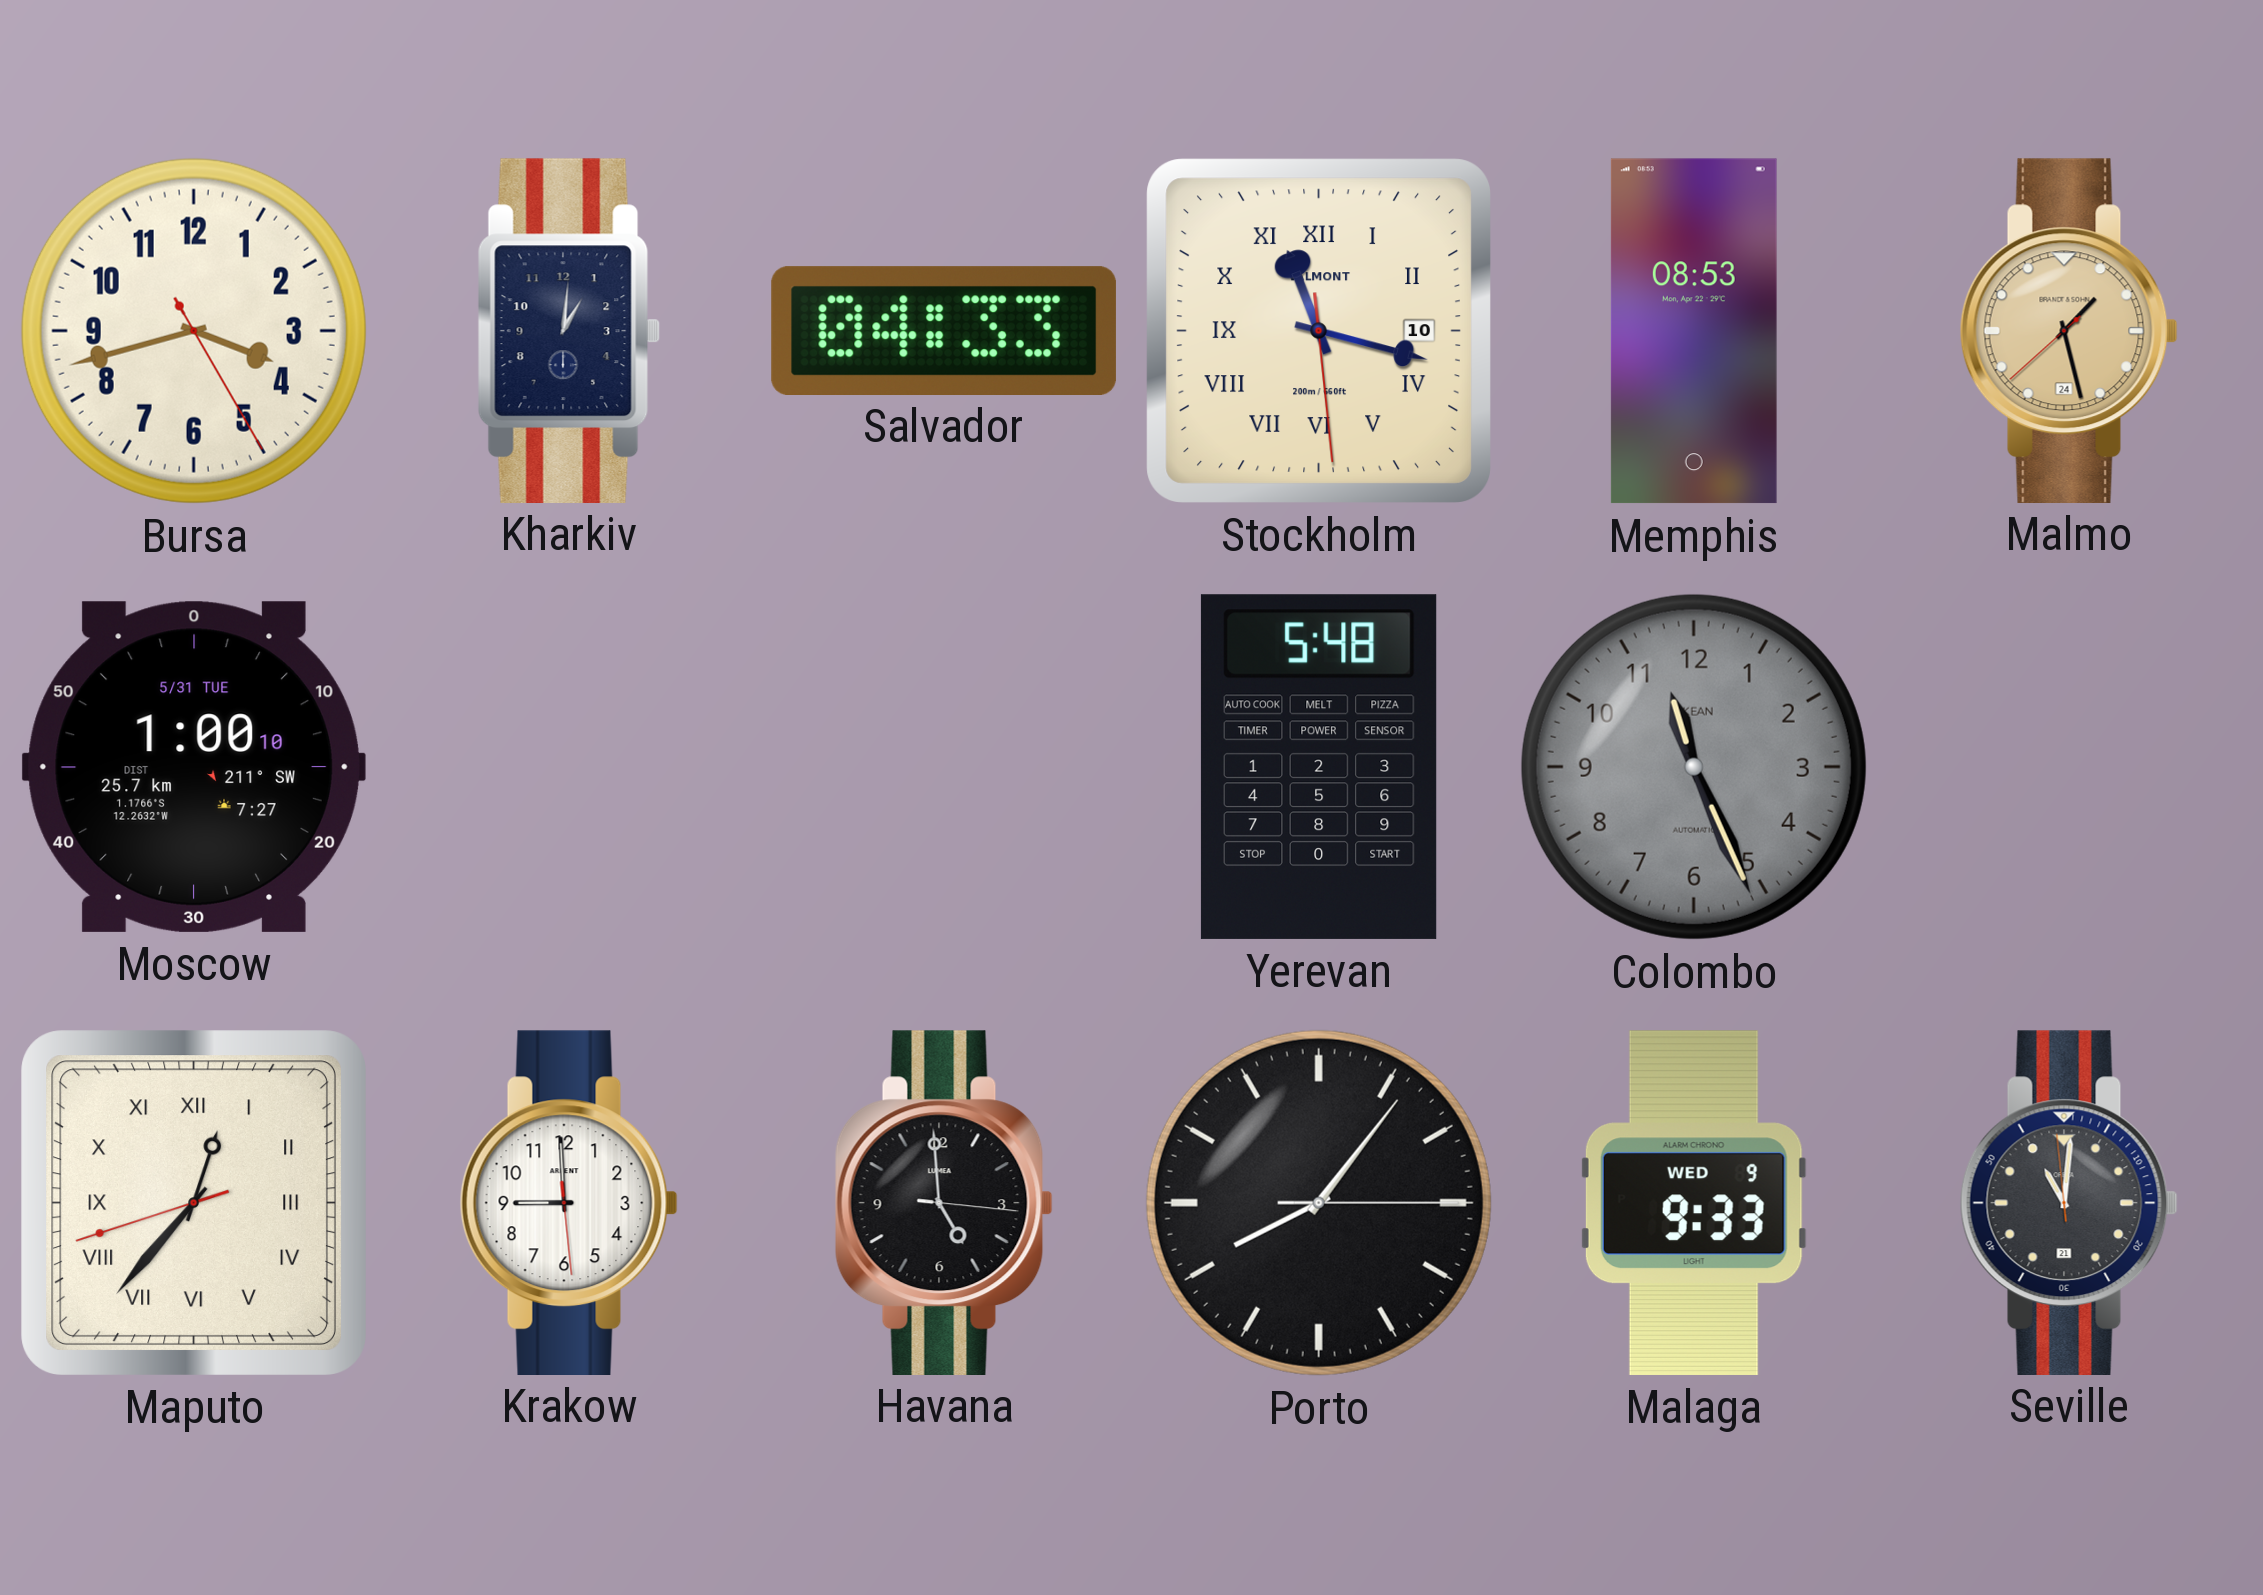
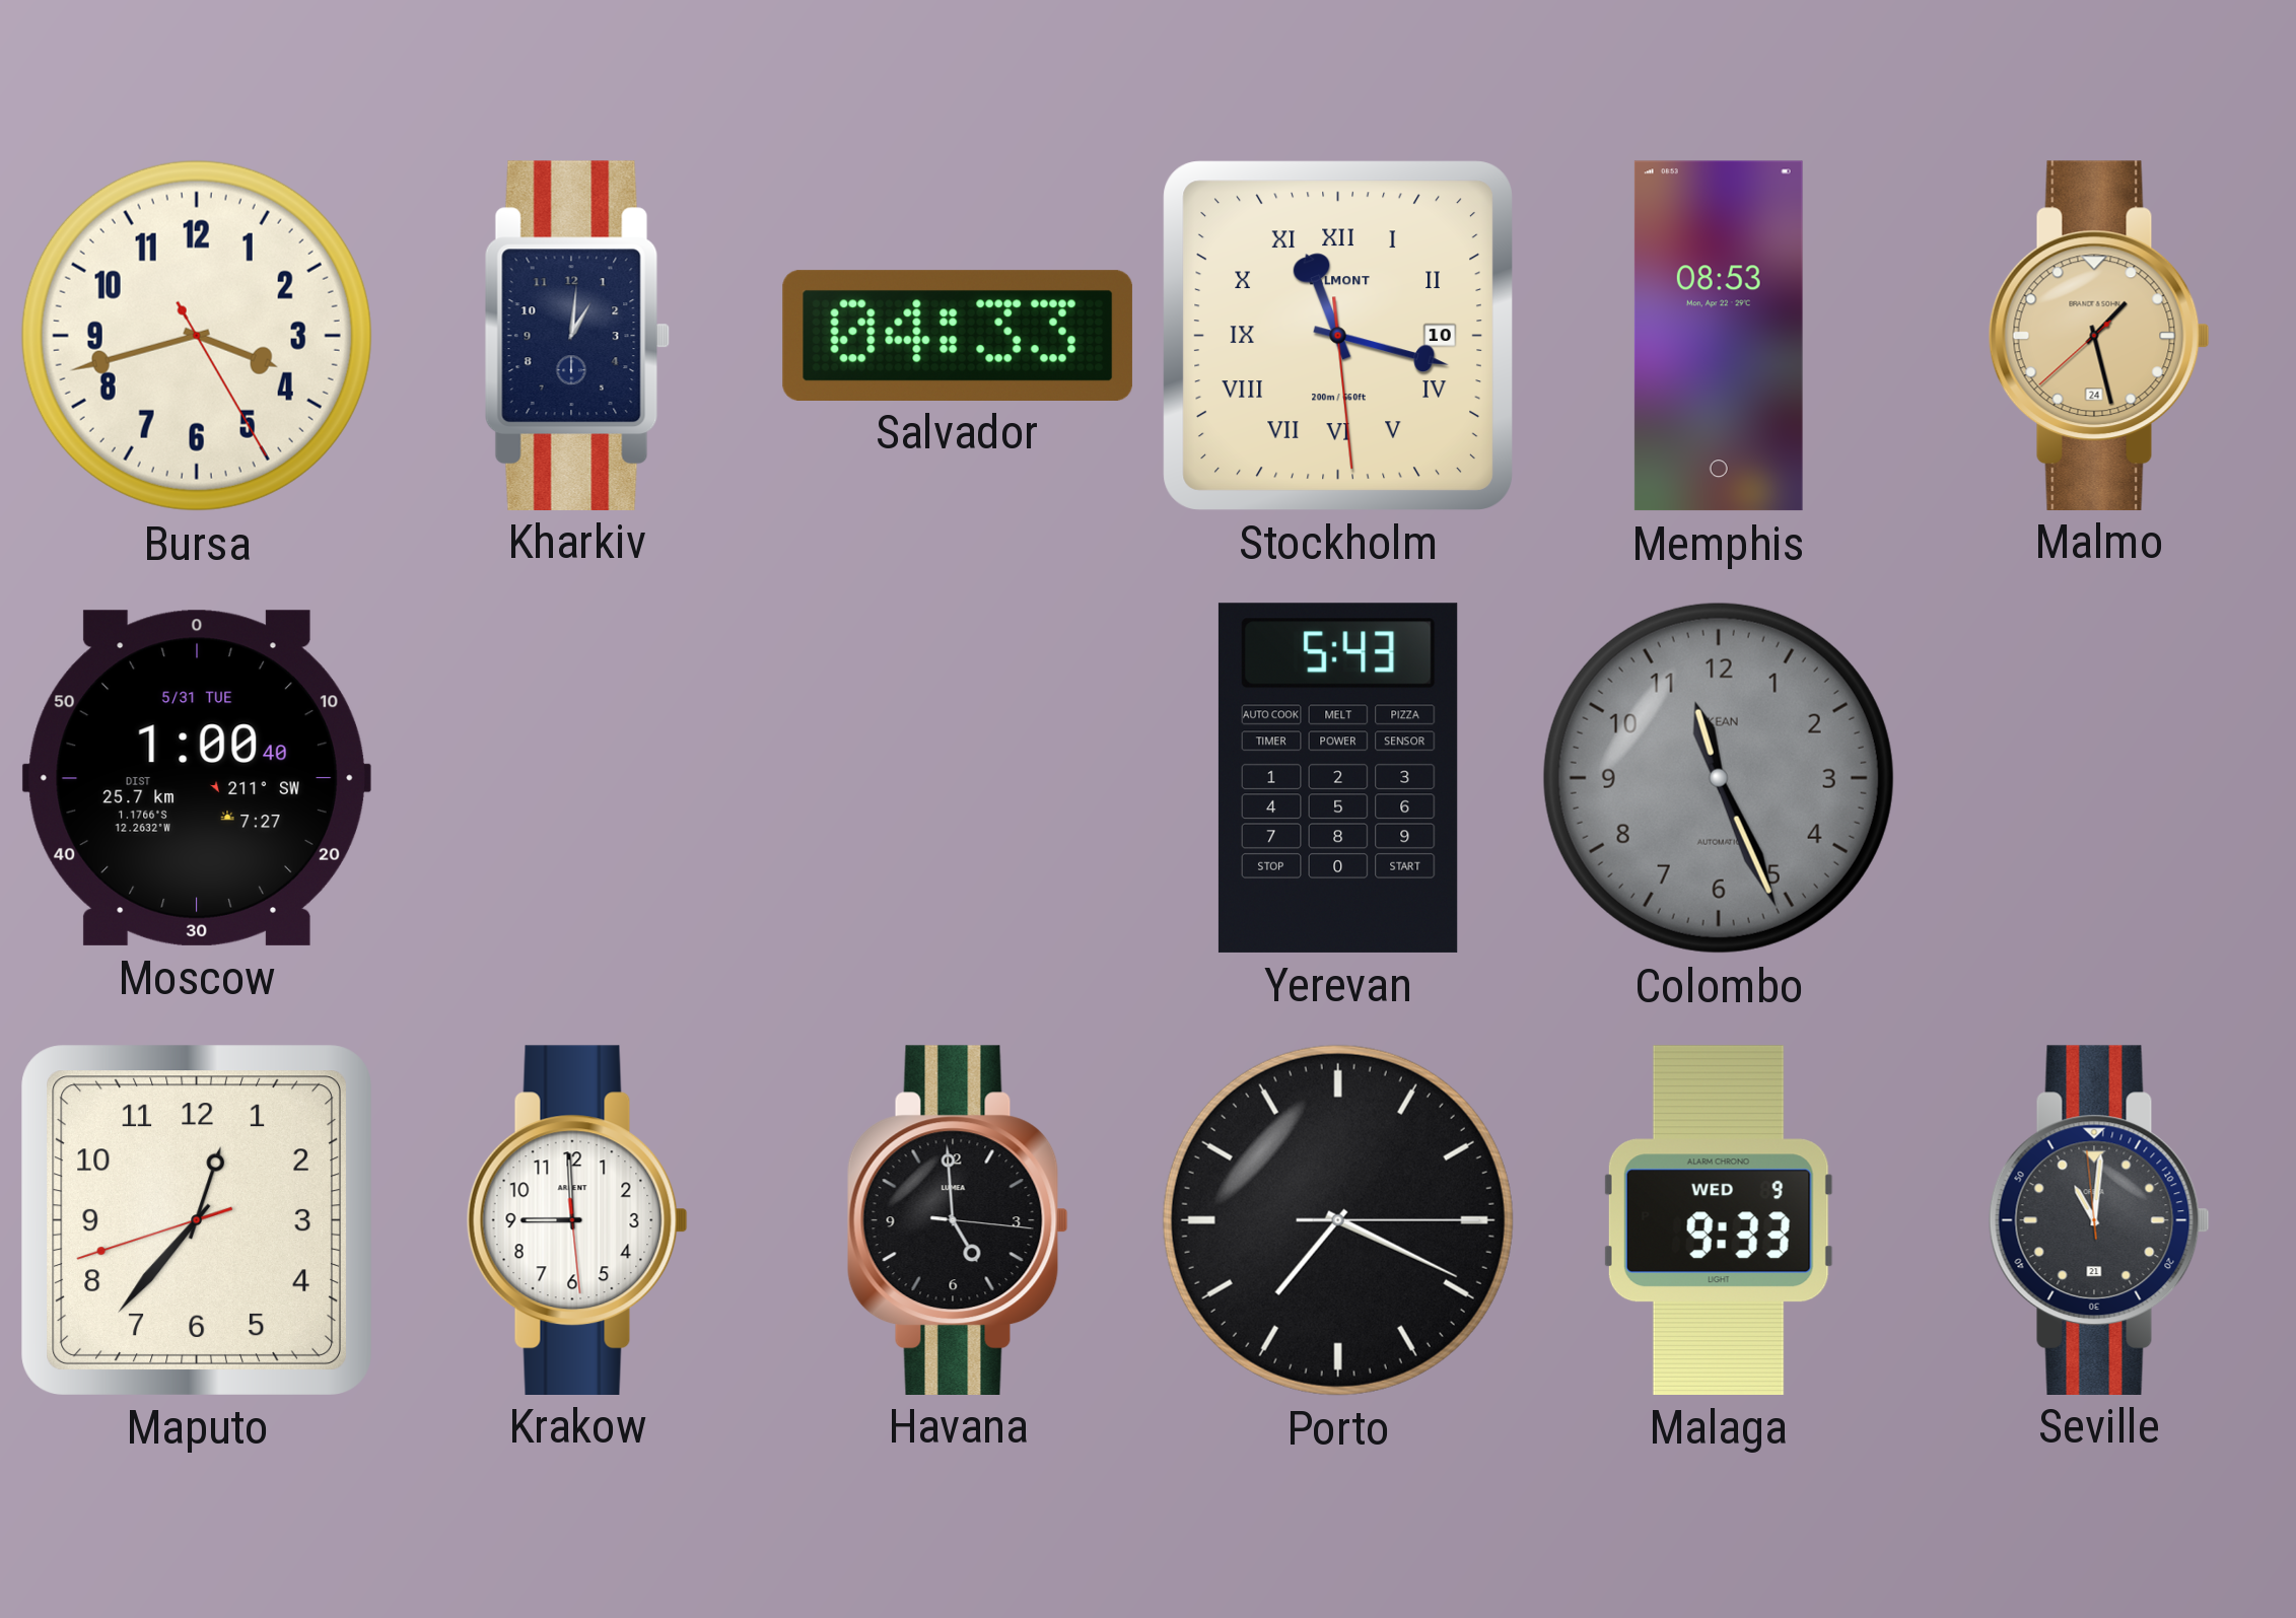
Moscow: 1:00:10 -> 1:00:40
Yerevan: 5:48 -> 5:43
Maputo numerals: Roman -> Arabic
Porto: 8:06 -> 7:19
